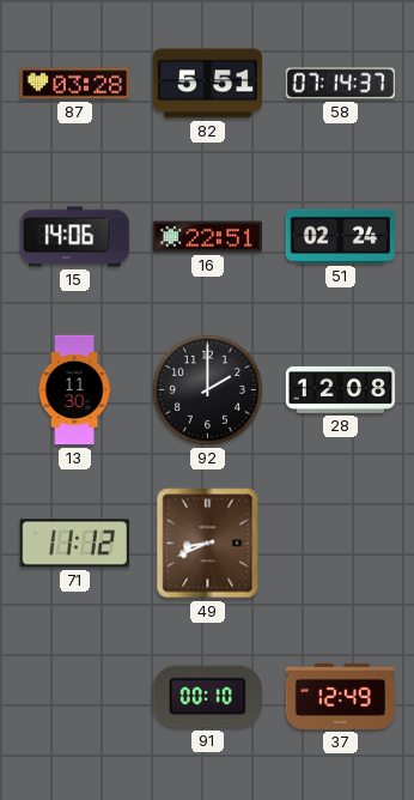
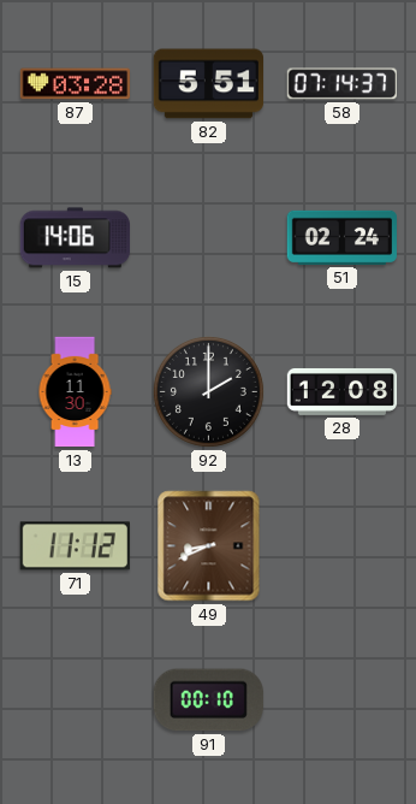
16: 22:51 -> none
37: 12:49 -> none
